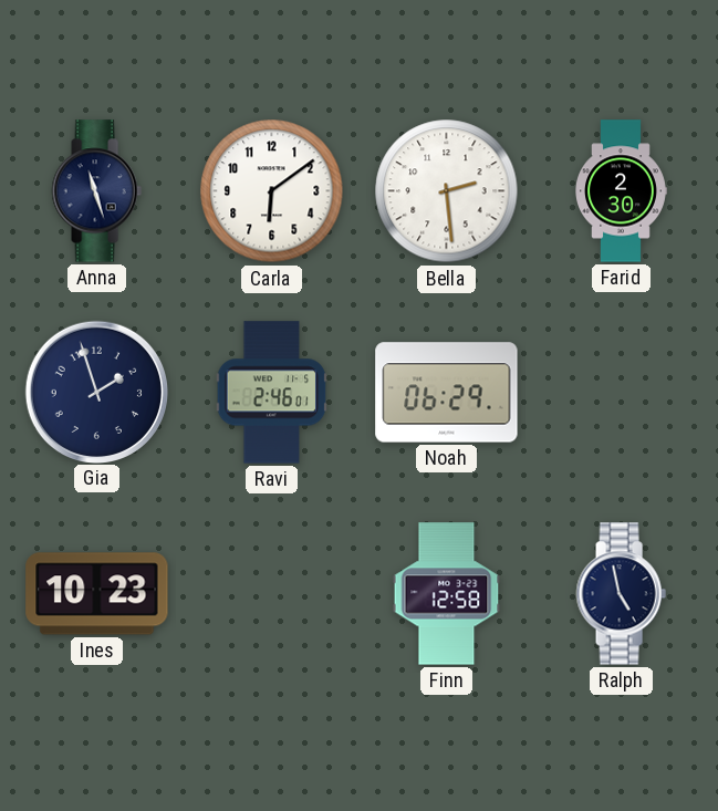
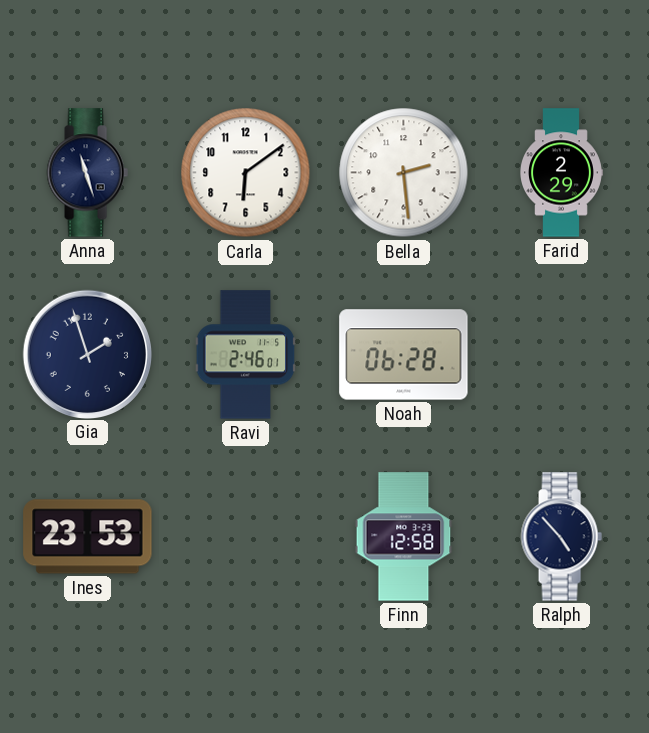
Farid: 2:30 -> 2:29
Noah: 06:29 -> 06:28
Ines: 10:23 -> 23:53
Ralph: 4:58 -> 4:53
